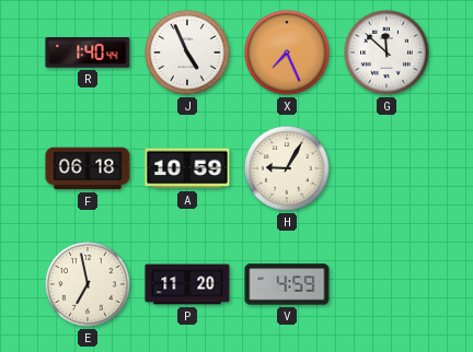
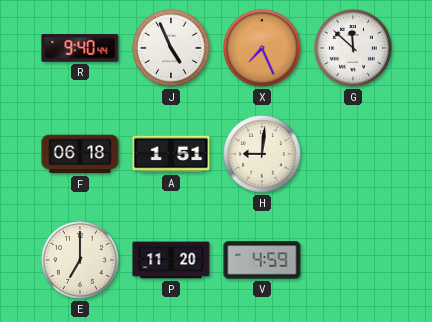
R: 1:40 -> 9:40
A: 10:59 -> 1:51
H: 9:05 -> 9:01
E: 6:58 -> 7:00
